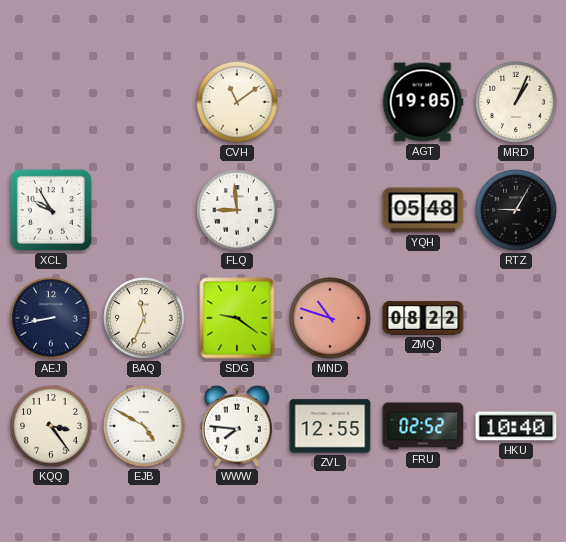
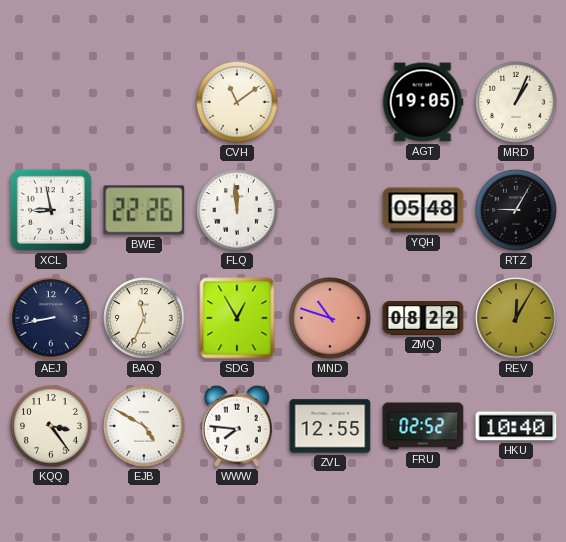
XCL: 9:55 -> 8:58
BWE: none -> 22:26
FLQ: 8:59 -> 11:59
SDG: 9:21 -> 12:55
REV: none -> 12:05
